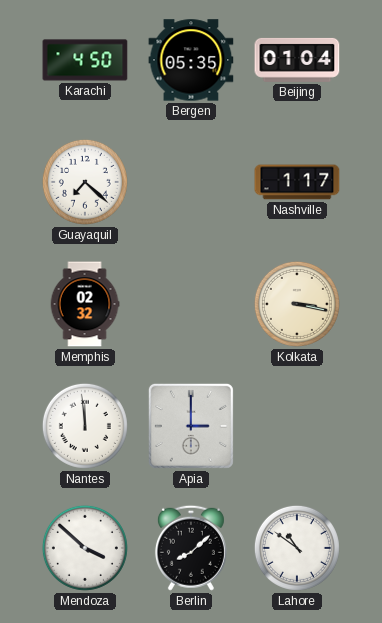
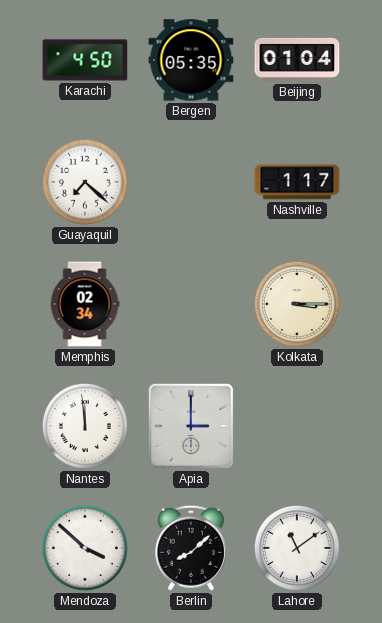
Memphis: 02:32 -> 02:34
Kolkata: 3:17 -> 3:15
Lahore: 10:51 -> 11:09
